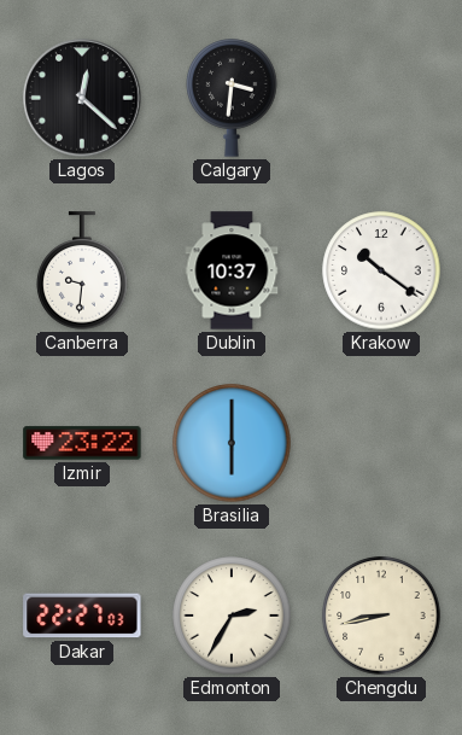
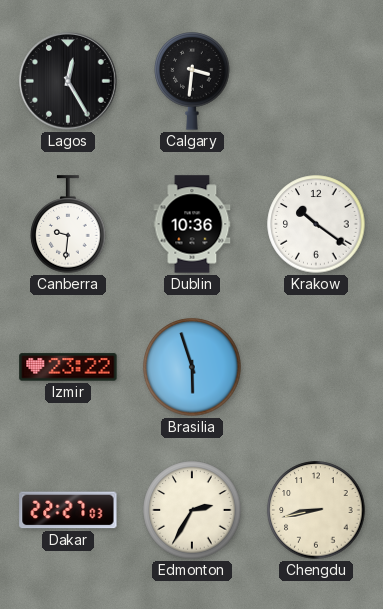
Lagos: 12:22 -> 12:25
Dublin: 10:37 -> 10:36
Brasilia: 6:00 -> 5:57
